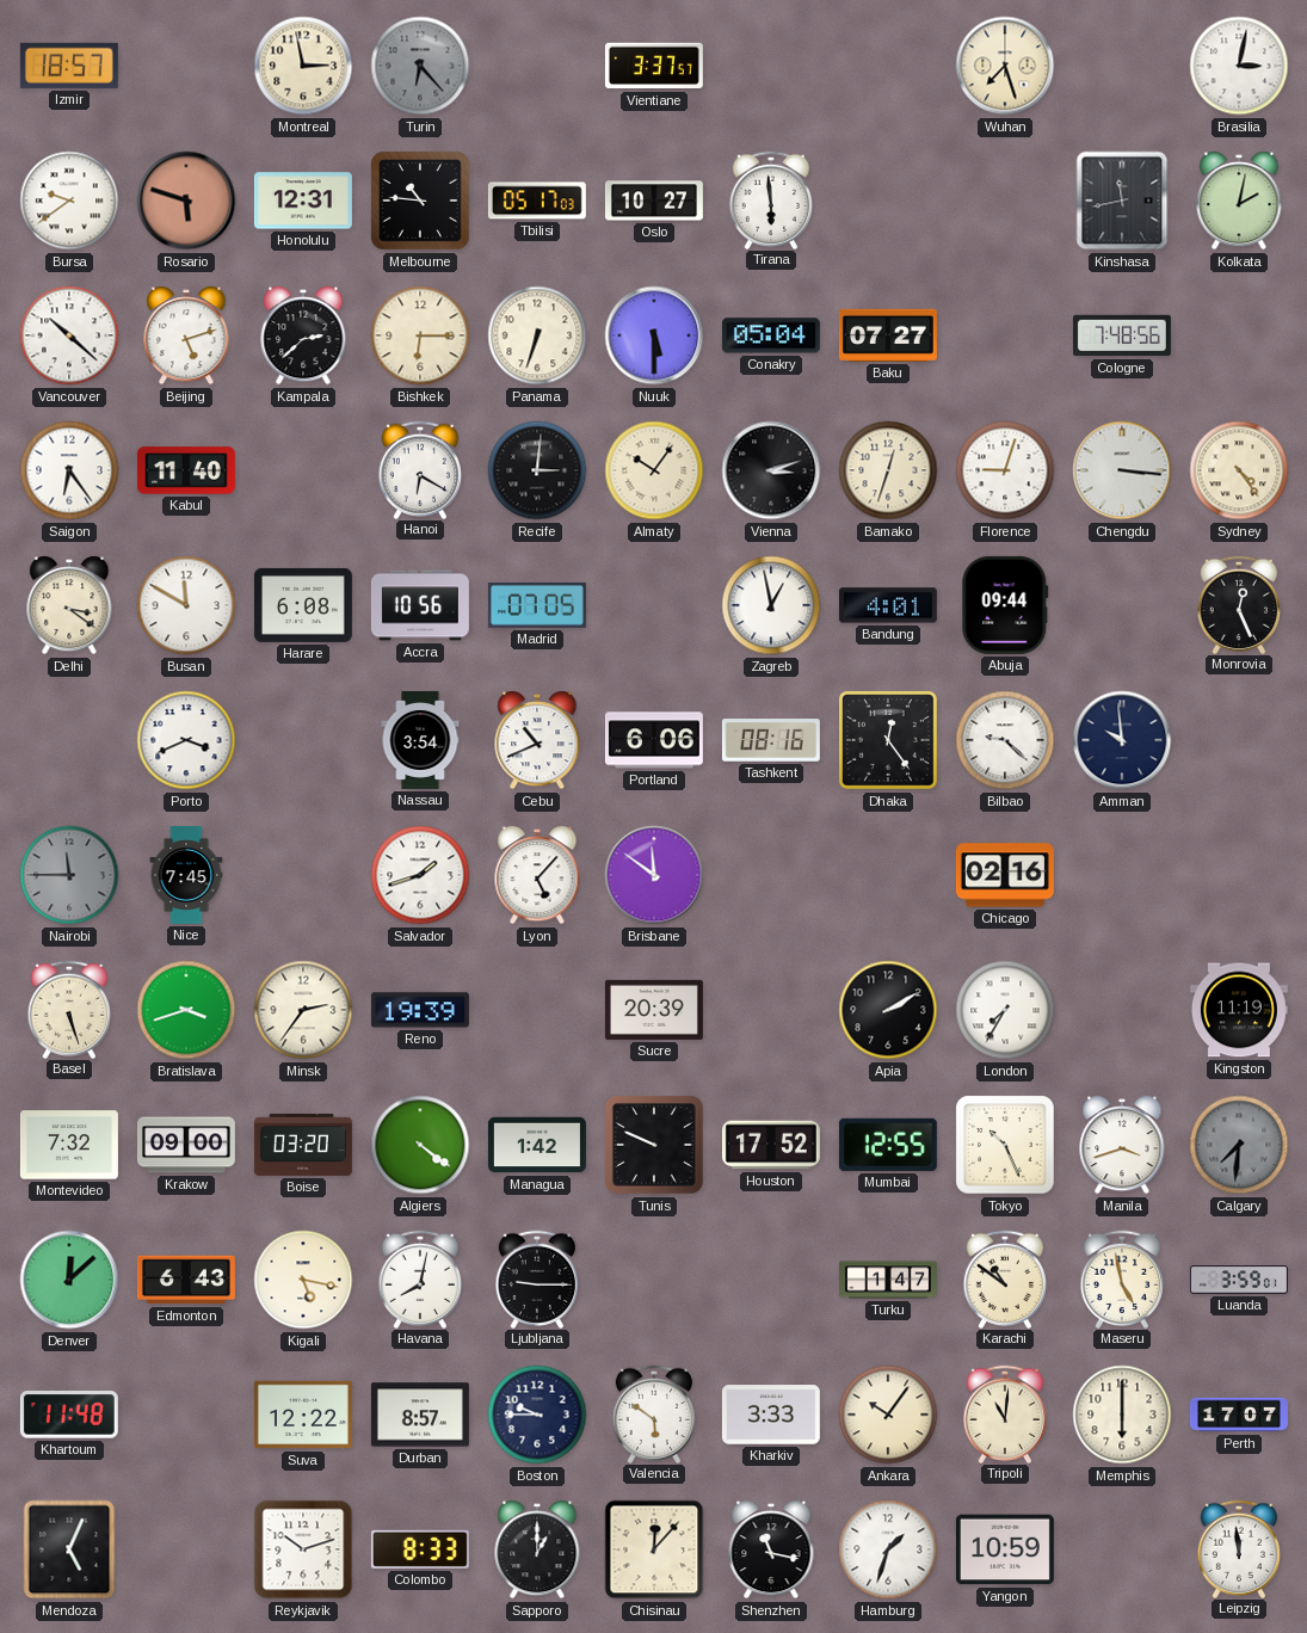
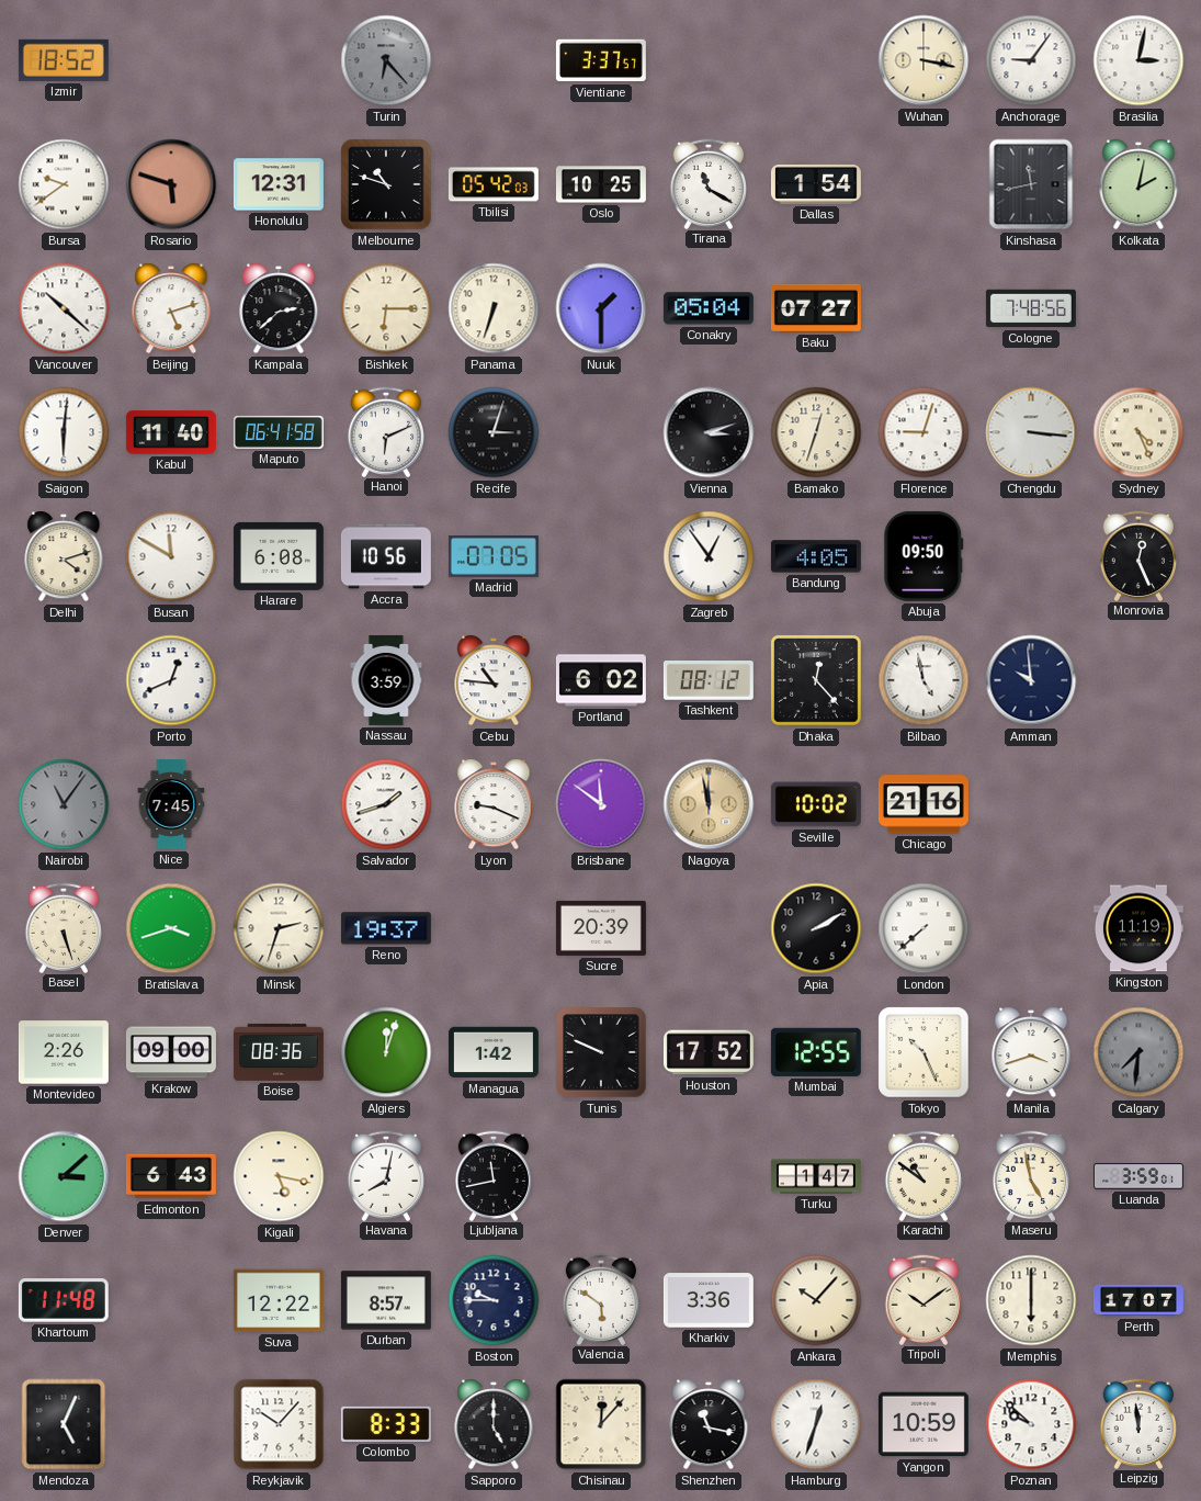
Izmir: 18:57 -> 18:52
Montreal: 2:58 -> none
Wuhan: 7:27 -> 3:17
Anchorage: none -> 9:06
Melbourne: 10:46 -> 10:48
Tbilisi: 05:17 -> 05:42
Oslo: 10:27 -> 10:25
Tirana: 5:59 -> 11:20
Dallas: none -> 1:54
Nuuk: 5:30 -> 1:30
Saigon: 6:24 -> 6:01
Maputo: none -> 06:41
Hanoi: 6:20 -> 6:11
Recife: 3:01 -> 3:03
Almaty: 10:06 -> none
Sydney: 4:24 -> 4:26
Delhi: 3:21 -> 4:12
Zagreb: 12:58 -> 12:54
Bandung: 4:01 -> 4:05
Abuja: 09:44 -> 09:50
Porto: 3:41 -> 12:41
Nassau: 3:54 -> 3:59
Cebu: 10:41 -> 10:46
Portland: 6:06 -> 6:02
Tashkent: 08:16 -> 08:12
Dhaka: 12:24 -> 12:23
Bilbao: 9:22 -> 4:58
Nairobi: 11:45 -> 11:06
Lyon: 5:07 -> 9:19
Nagoya: none -> 11:58
Seville: none -> 10:02
Chicago: 02:16 -> 21:16
Minsk: 2:36 -> 2:33
Reno: 19:39 -> 19:37
London: 7:35 -> 7:38
Montevideo: 7:32 -> 2:26
Boise: 03:20 -> 08:36
Algiers: 4:21 -> 12:03
Denver: 12:08 -> 3:08
Ljubljana: 9:15 -> 11:43
Kharkiv: 3:33 -> 3:36
Ankara: 10:06 -> 10:07
Tripoli: 11:01 -> 10:09
Reykjavik: 10:12 -> 10:07
Sapporo: 1:00 -> 5:00
Hamburg: 1:33 -> 12:33
Poznan: none -> 9:52
